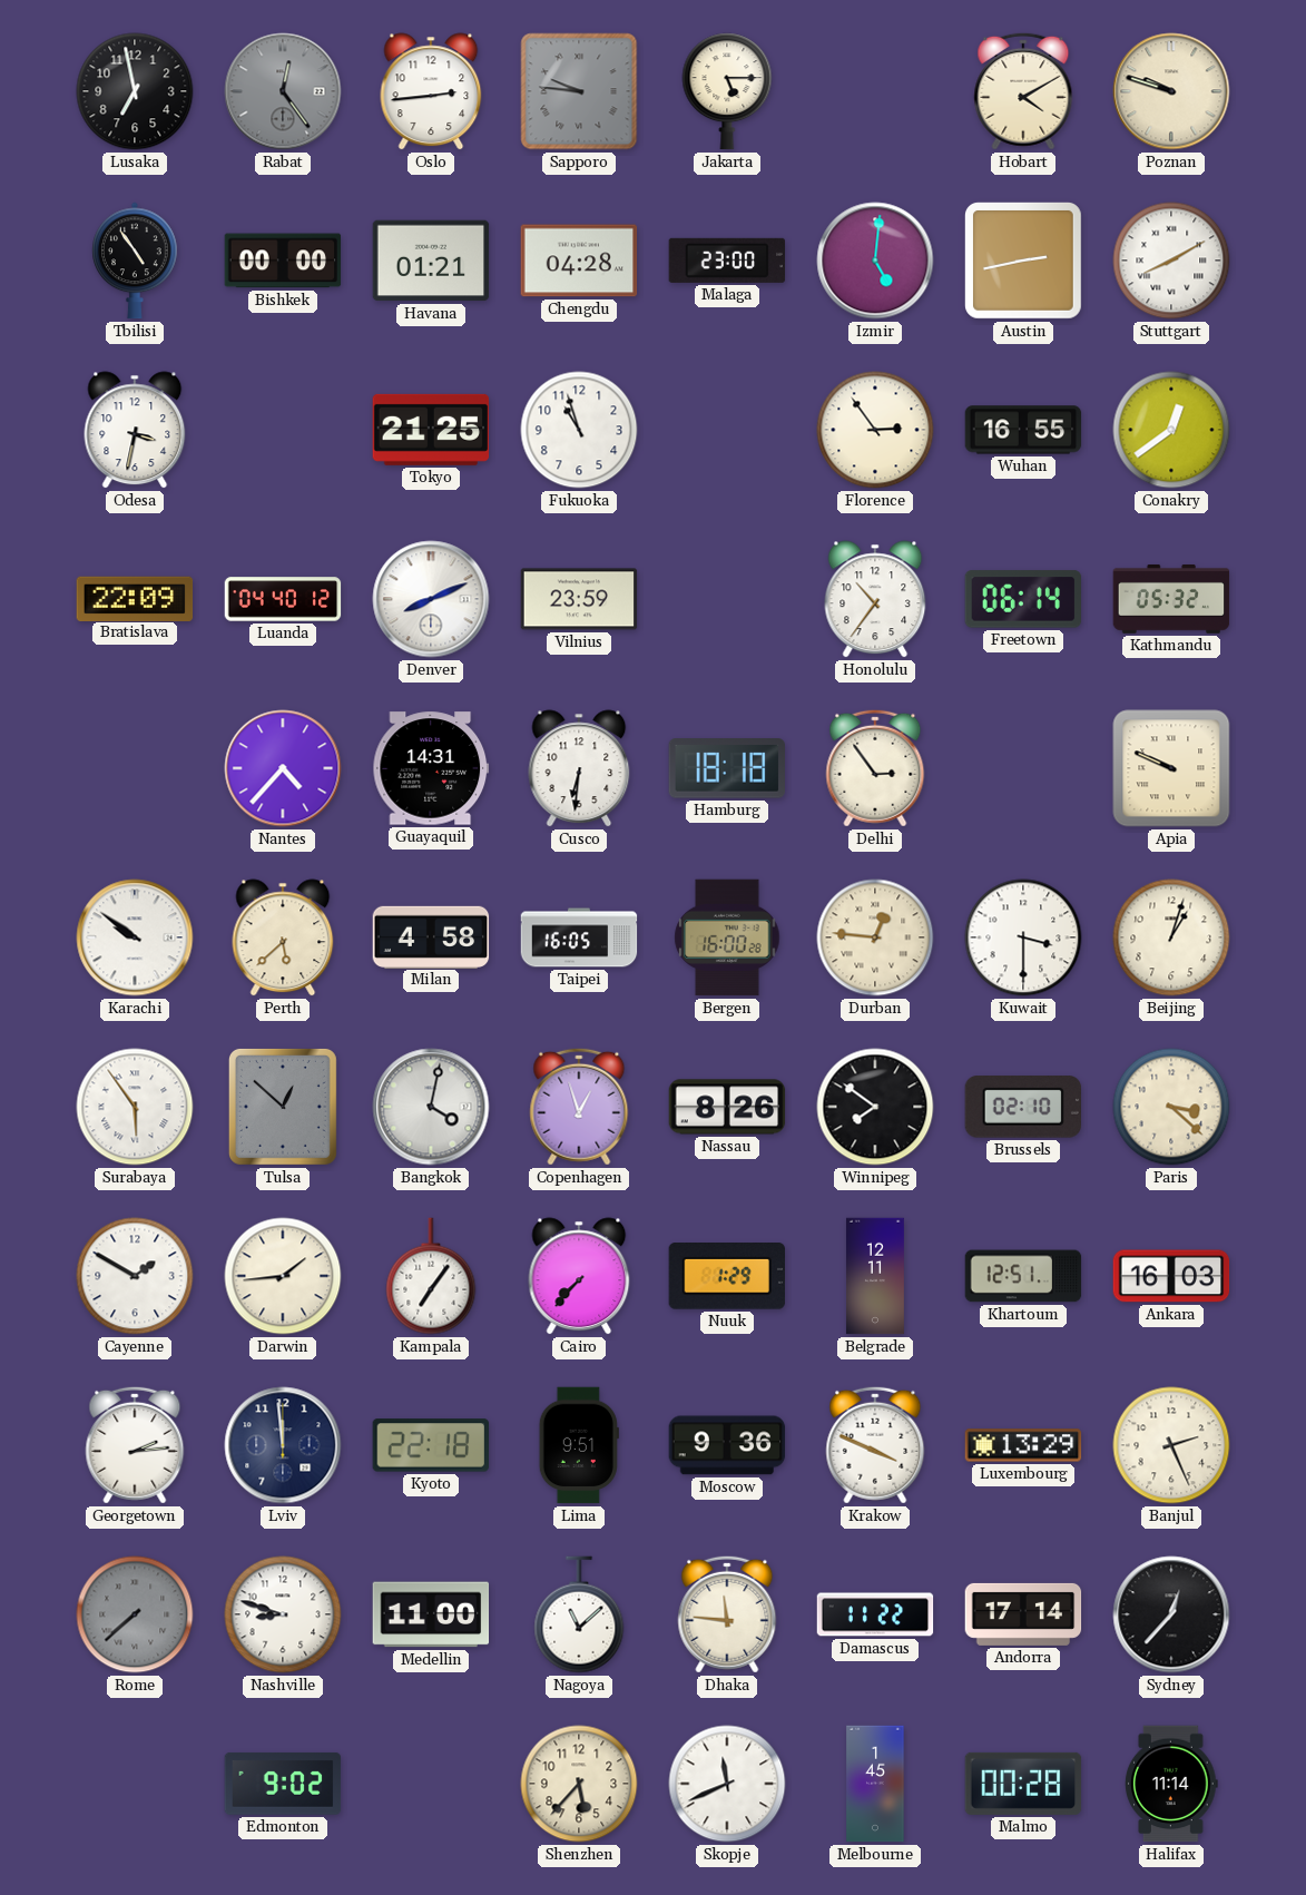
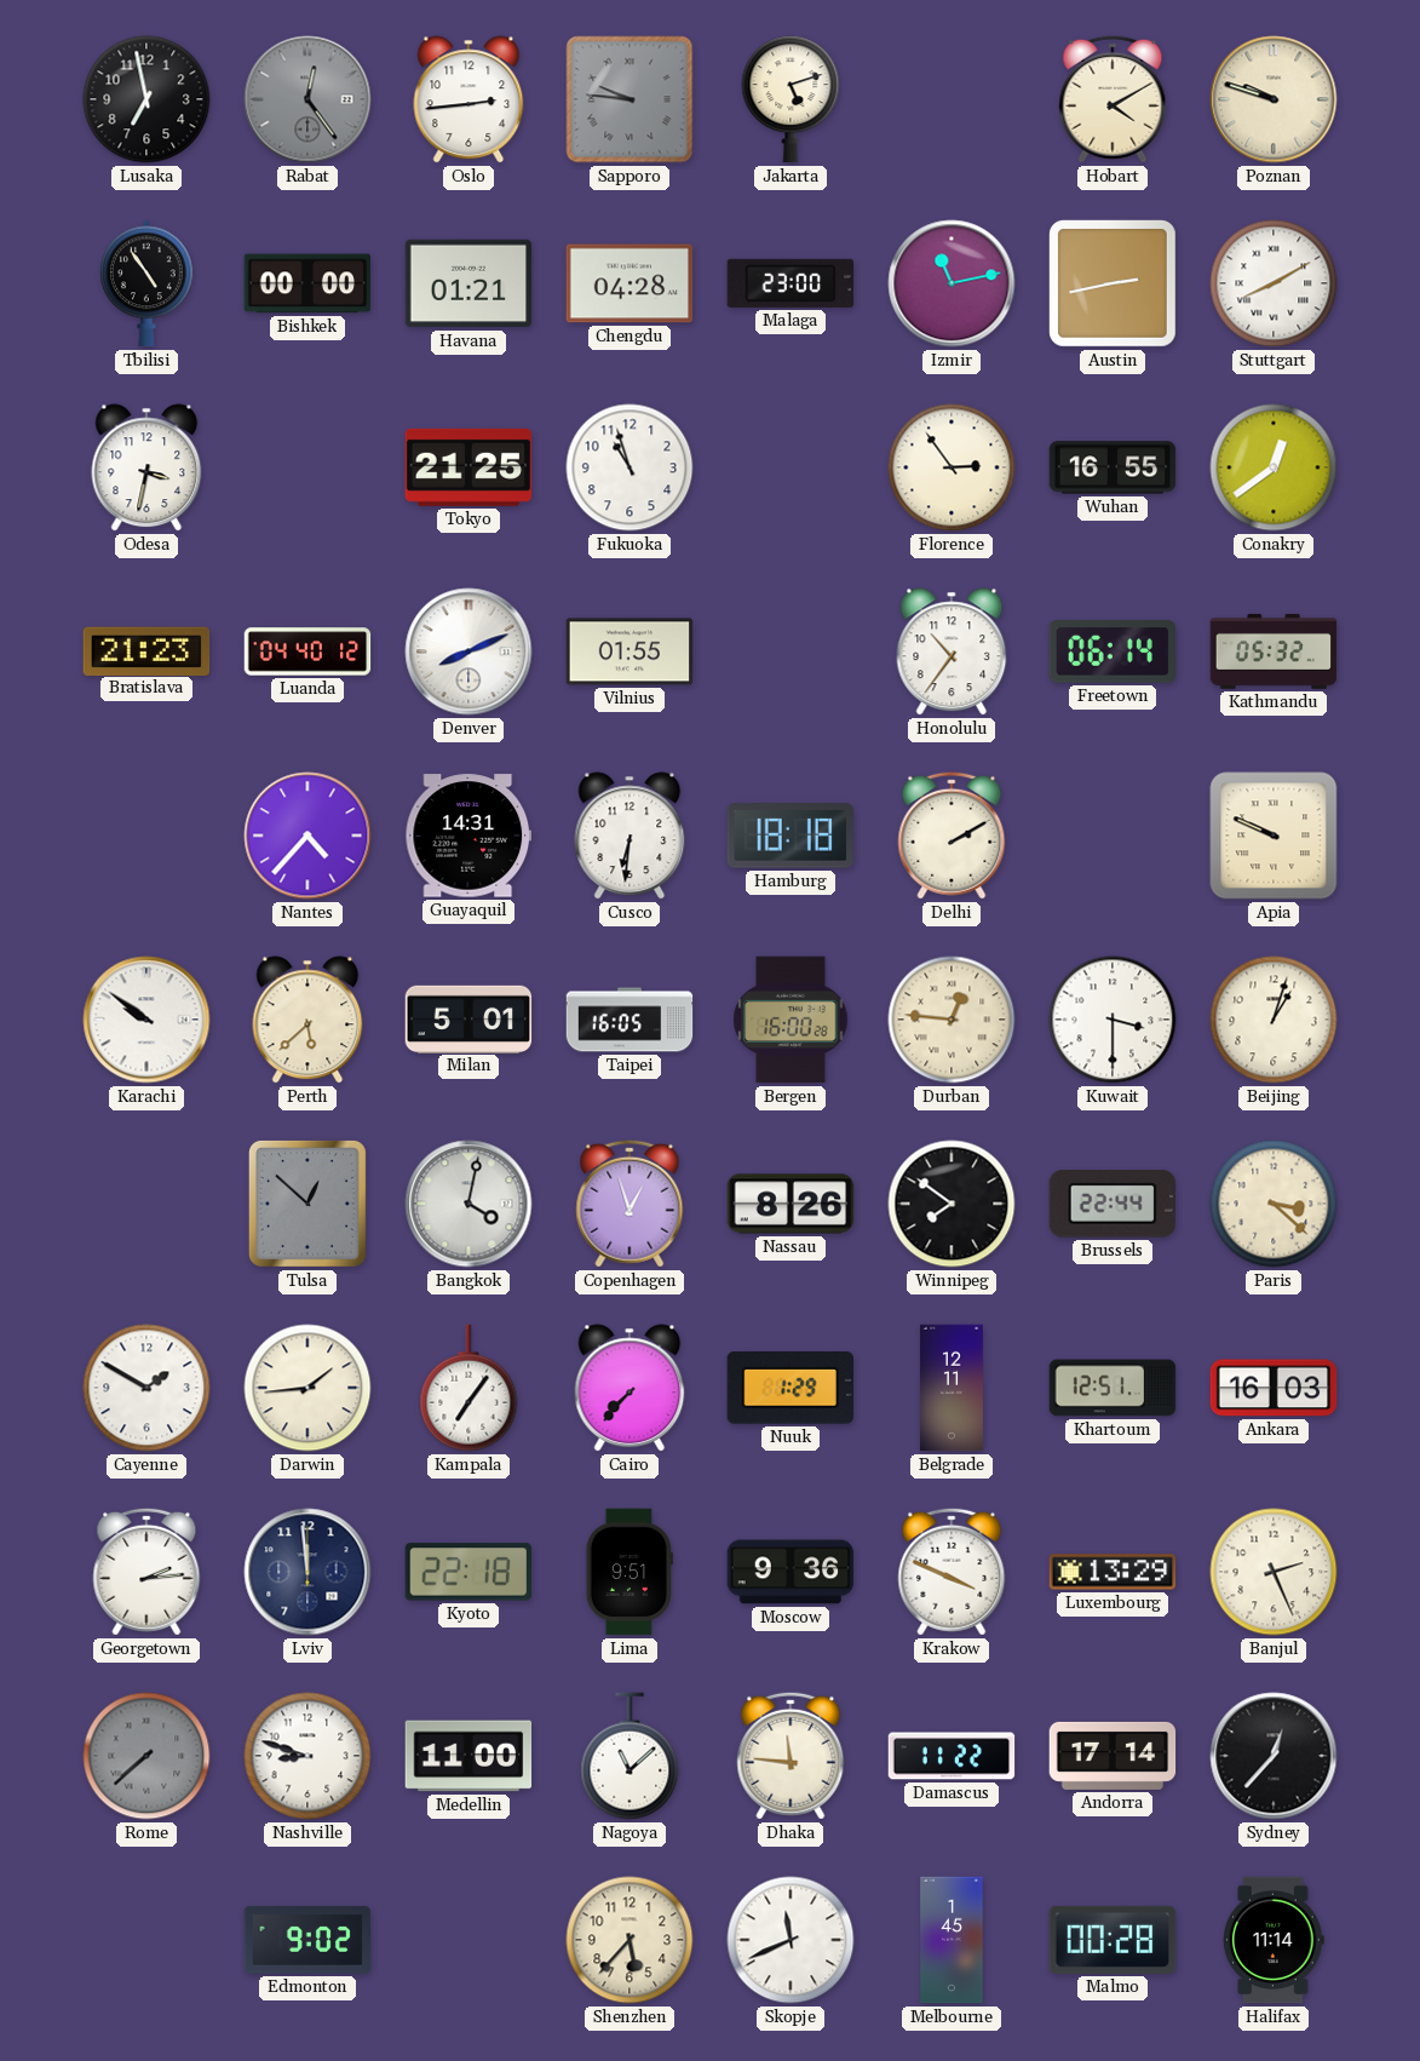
Jakarta: 5:15 -> 5:12
Izmir: 5:01 -> 11:13
Bratislava: 22:09 -> 21:23
Vilnius: 23:59 -> 01:55
Delhi: 2:54 -> 2:10
Milan: 4:58 -> 5:01
Surabaya: 5:54 -> none
Brussels: 02:10 -> 22:44
